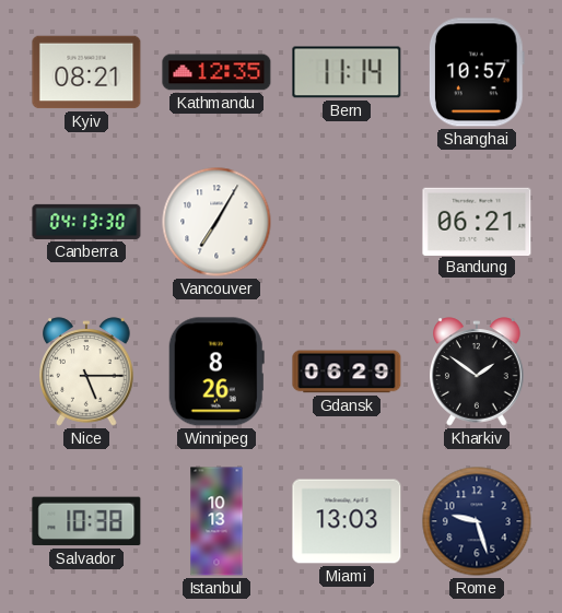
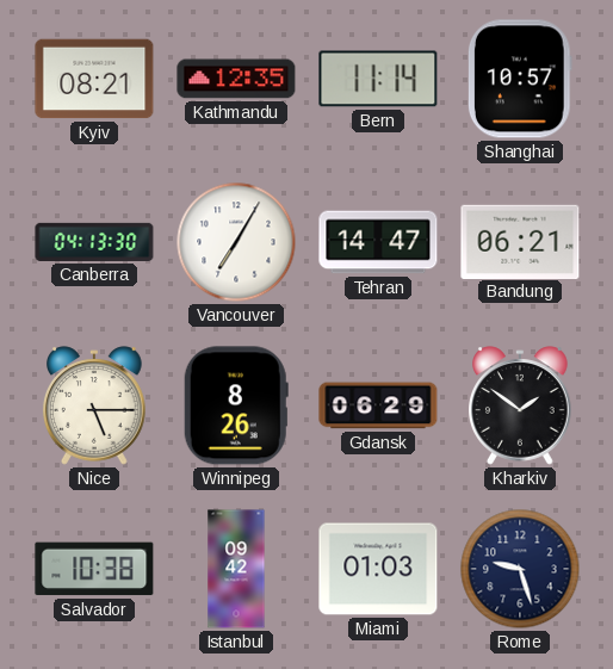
Tehran: none -> 14:47
Istanbul: 10:13 -> 09:42
Miami: 13:03 -> 01:03
